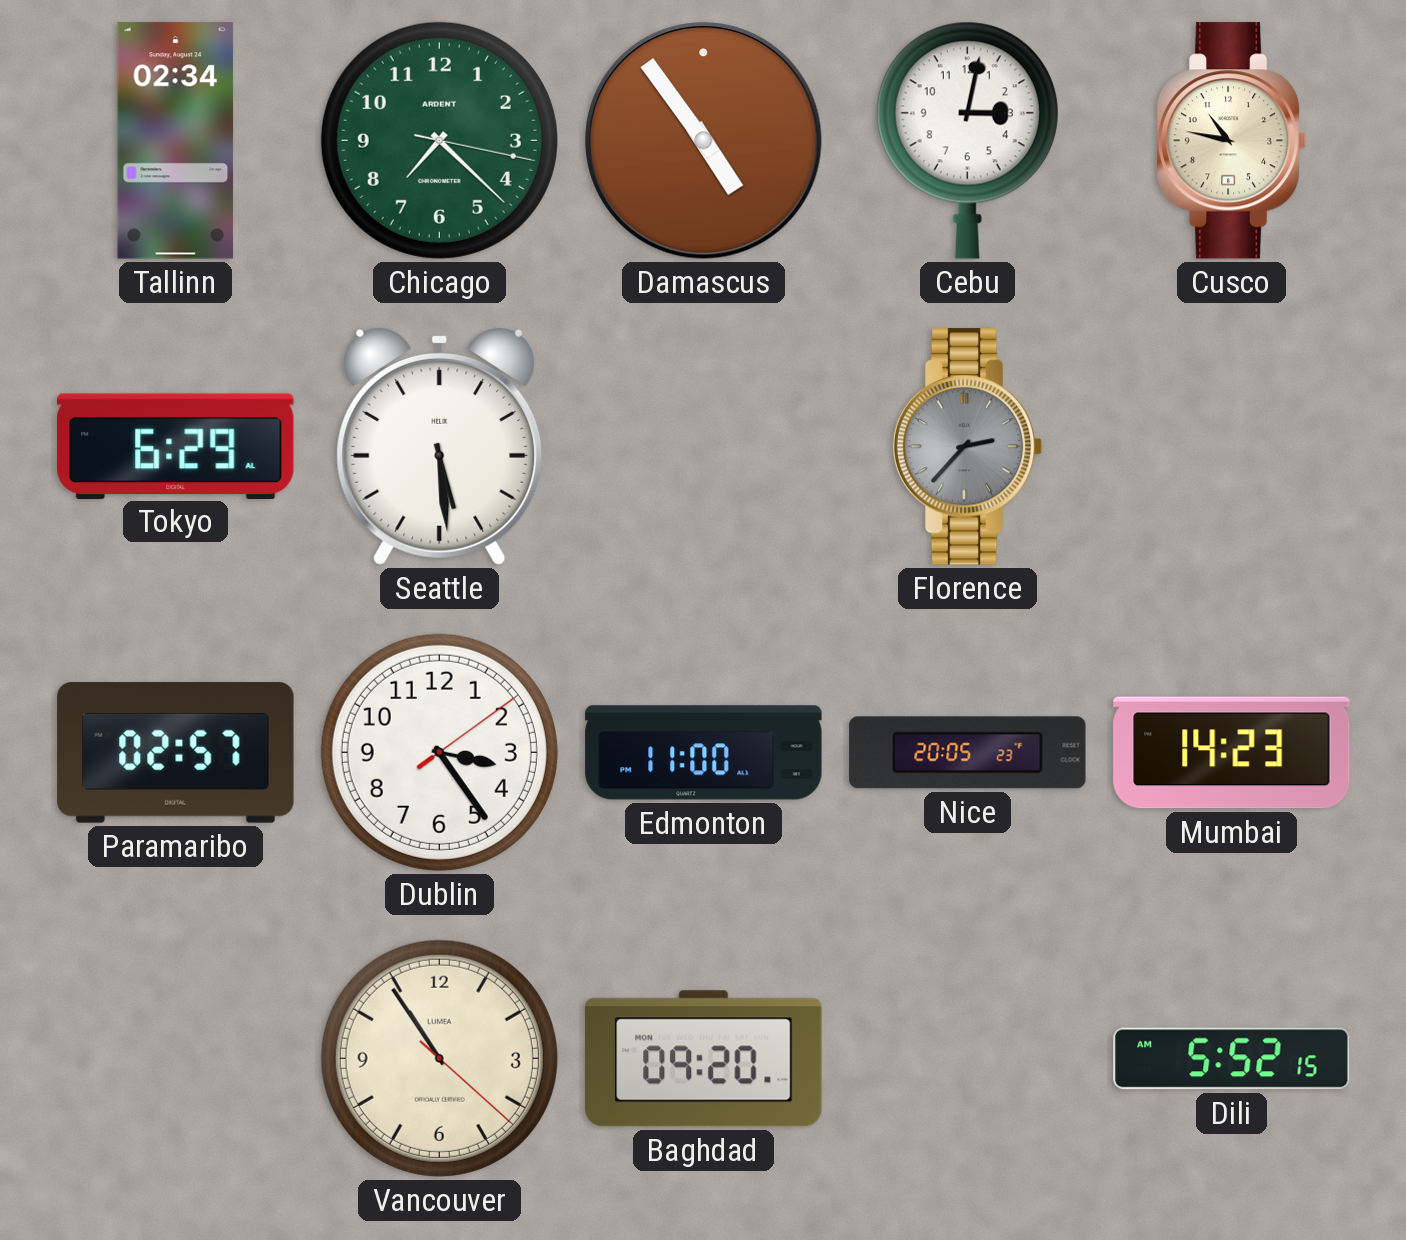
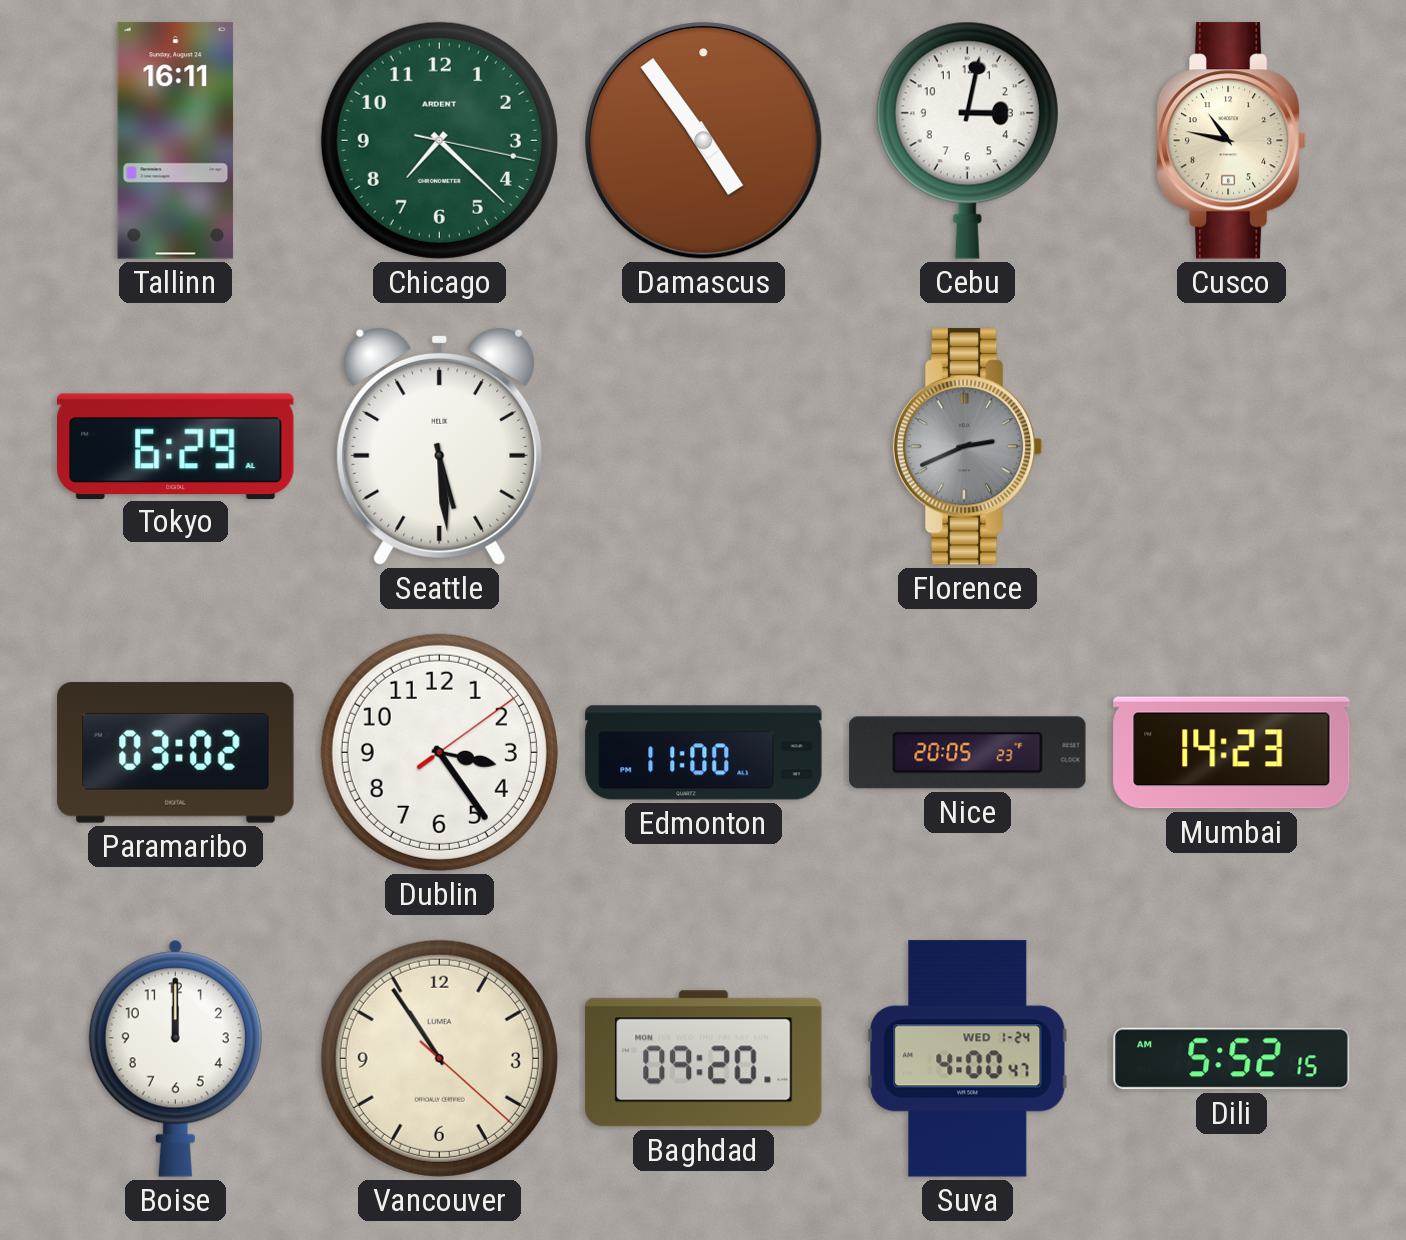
Tallinn: 02:34 -> 16:11
Florence: 2:37 -> 2:41
Paramaribo: 02:57 -> 03:02
Boise: none -> 12:00
Suva: none -> 4:00
